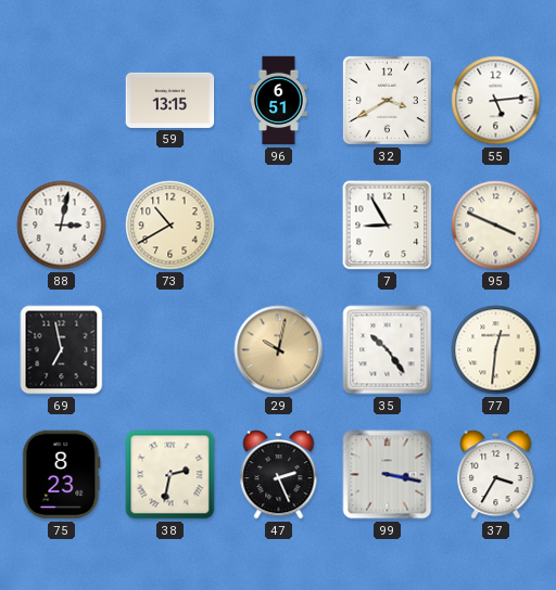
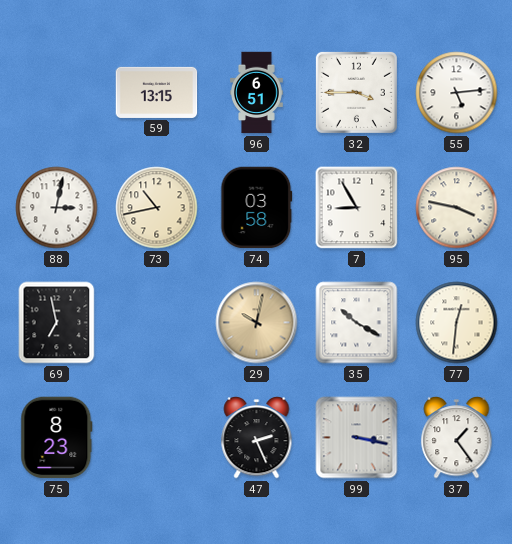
32: 3:40 -> 3:45
73: 10:40 -> 10:43
74: none -> 03:58
95: 3:49 -> 3:47
35: 10:24 -> 10:20
38: 2:32 -> none
37: 3:35 -> 1:24
